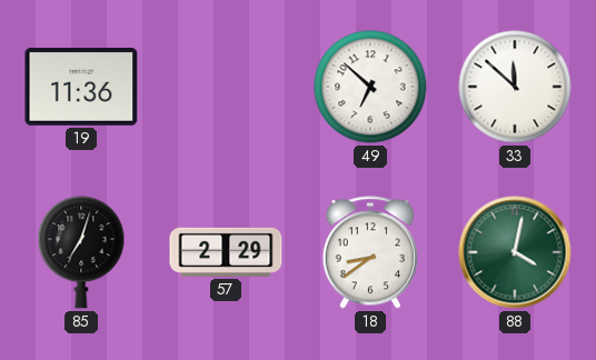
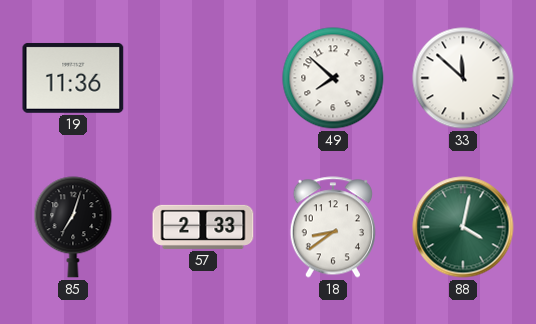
49: 6:52 -> 7:52
57: 2:29 -> 2:33
